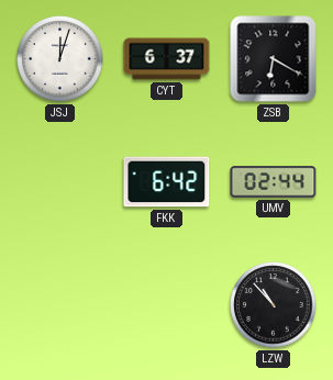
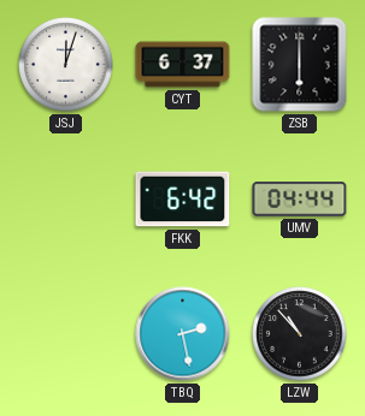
ZSB: 6:20 -> 6:00
UMV: 02:44 -> 04:44
TBQ: none -> 2:28
